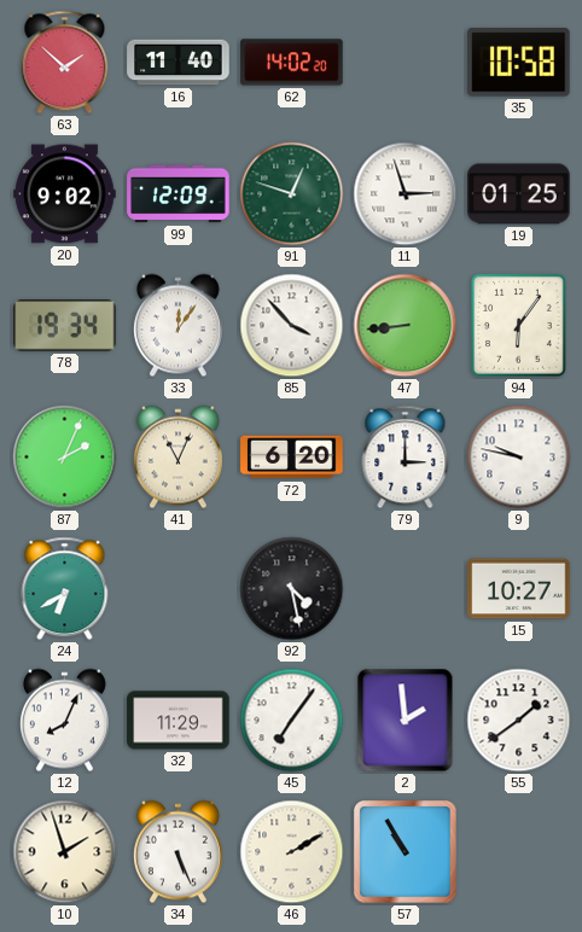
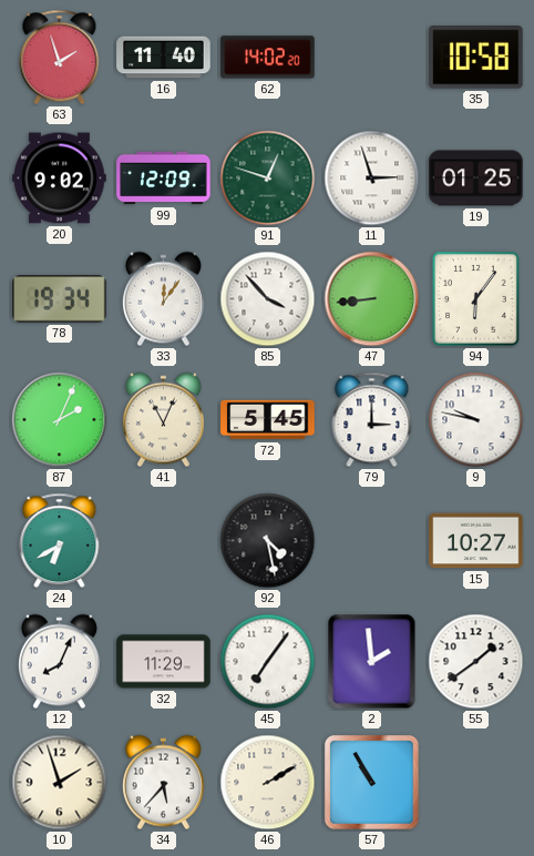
63: 1:52 -> 1:57
72: 6:20 -> 5:45
34: 5:26 -> 5:37
